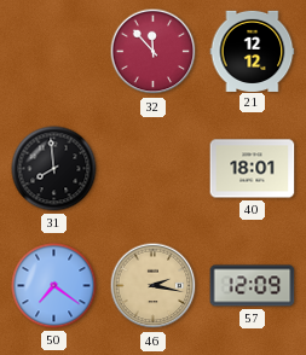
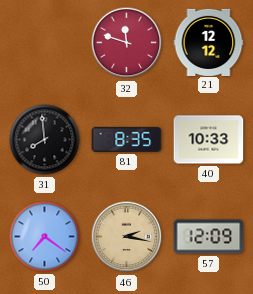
32: 11:53 -> 11:48
81: none -> 8:35
40: 18:01 -> 10:33
